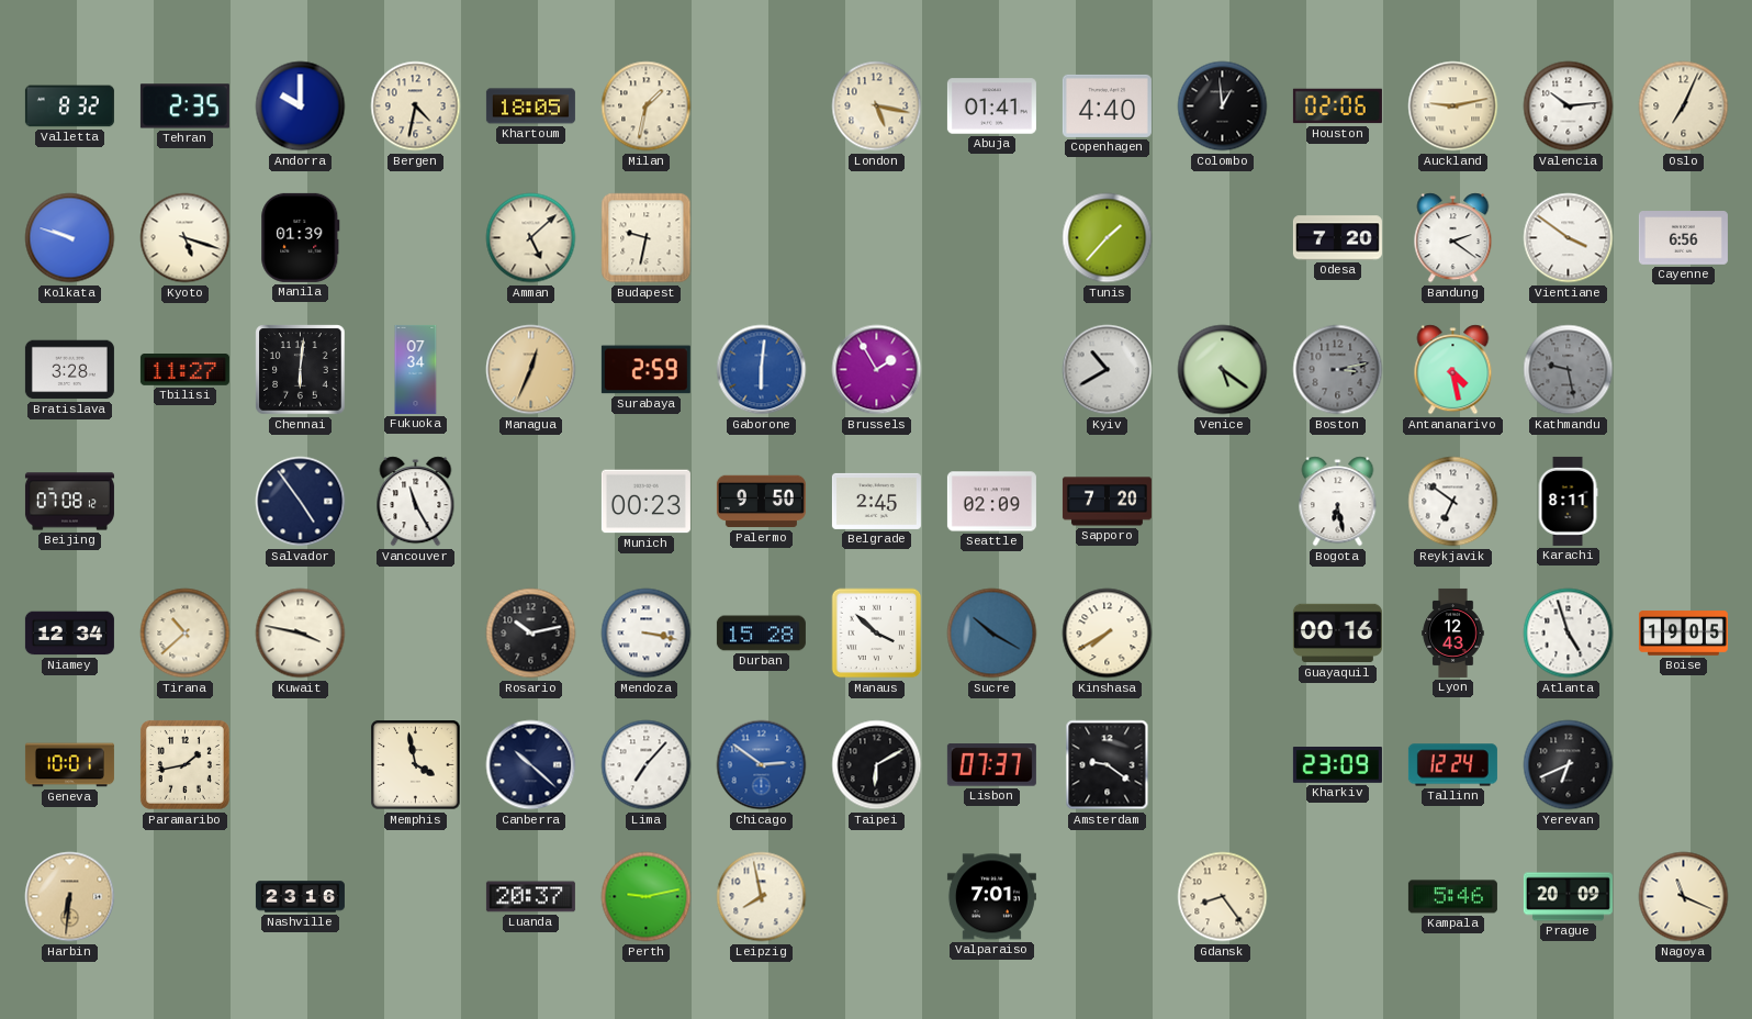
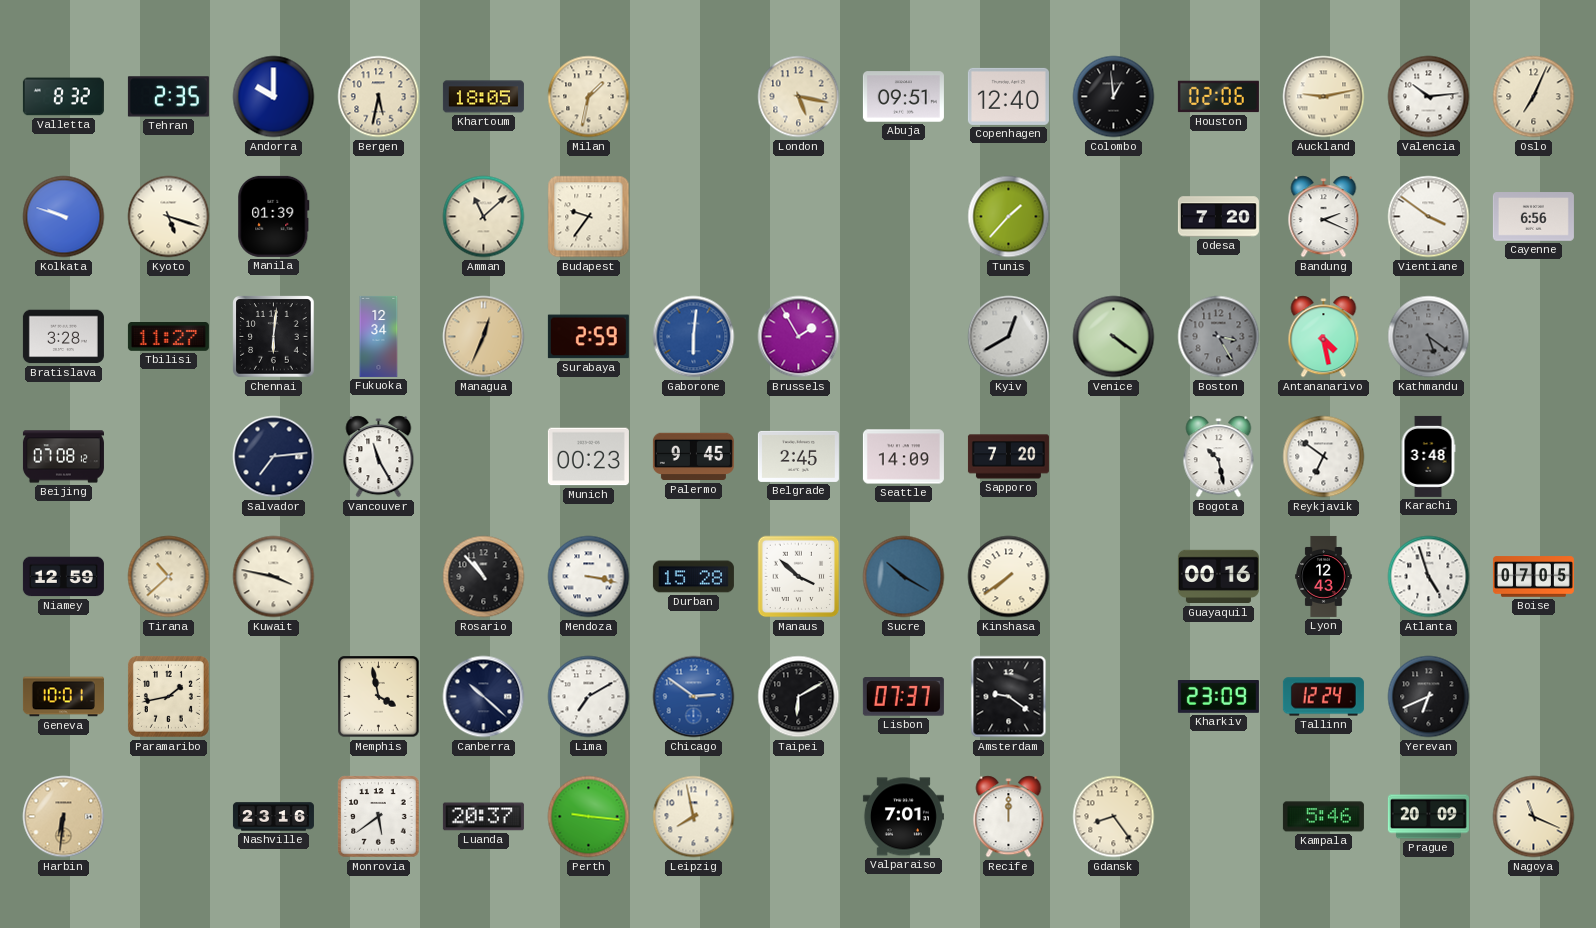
Bergen: 4:32 -> 5:32
Abuja: 01:41 -> 09:51
Copenhagen: 4:40 -> 12:40
Amman: 5:08 -> 11:08
Budapest: 9:32 -> 9:36
Bandung: 2:21 -> 2:19
Fukuoka: 07:34 -> 12:34
Kyiv: 10:40 -> 12:40
Venice: 5:21 -> 4:21
Boston: 3:13 -> 3:25
Kathmandu: 9:28 -> 5:21
Salvador: 4:54 -> 7:14
Palermo: 9:50 -> 9:45
Seattle: 02:09 -> 14:09
Bogota: 6:28 -> 10:28
Karachi: 8:11 -> 3:48
Niamey: 12:34 -> 12:59
Rosario: 10:13 -> 10:53
Kinshasa: 7:40 -> 7:39
Boise: 19:05 -> 07:05
Lima: 7:07 -> 7:10
Monrovia: none -> 5:39
Perth: 9:13 -> 9:16
Recife: none -> 12:00
